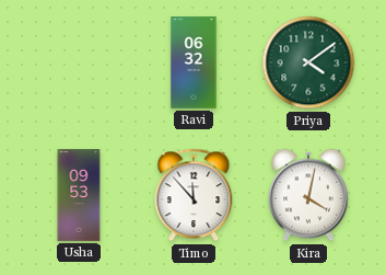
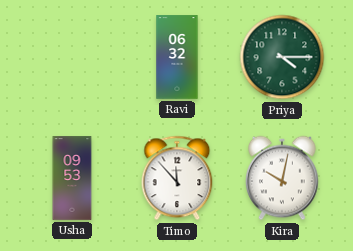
Priya: 4:09 -> 4:15
Kira: 4:02 -> 10:02
